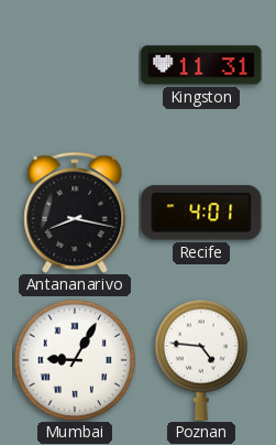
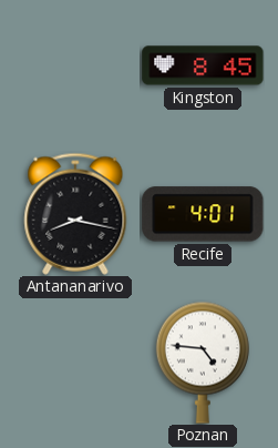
Kingston: 11:31 -> 8:45
Mumbai: 9:05 -> none
